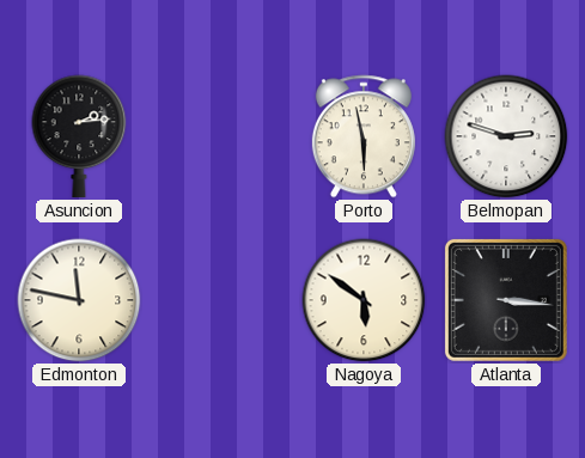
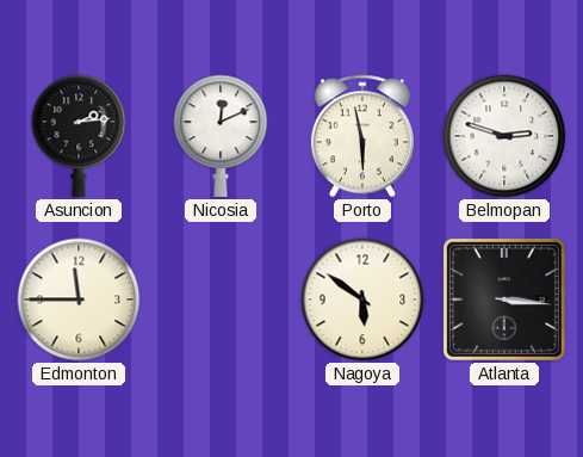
Nicosia: none -> 12:11
Edmonton: 11:47 -> 11:45
